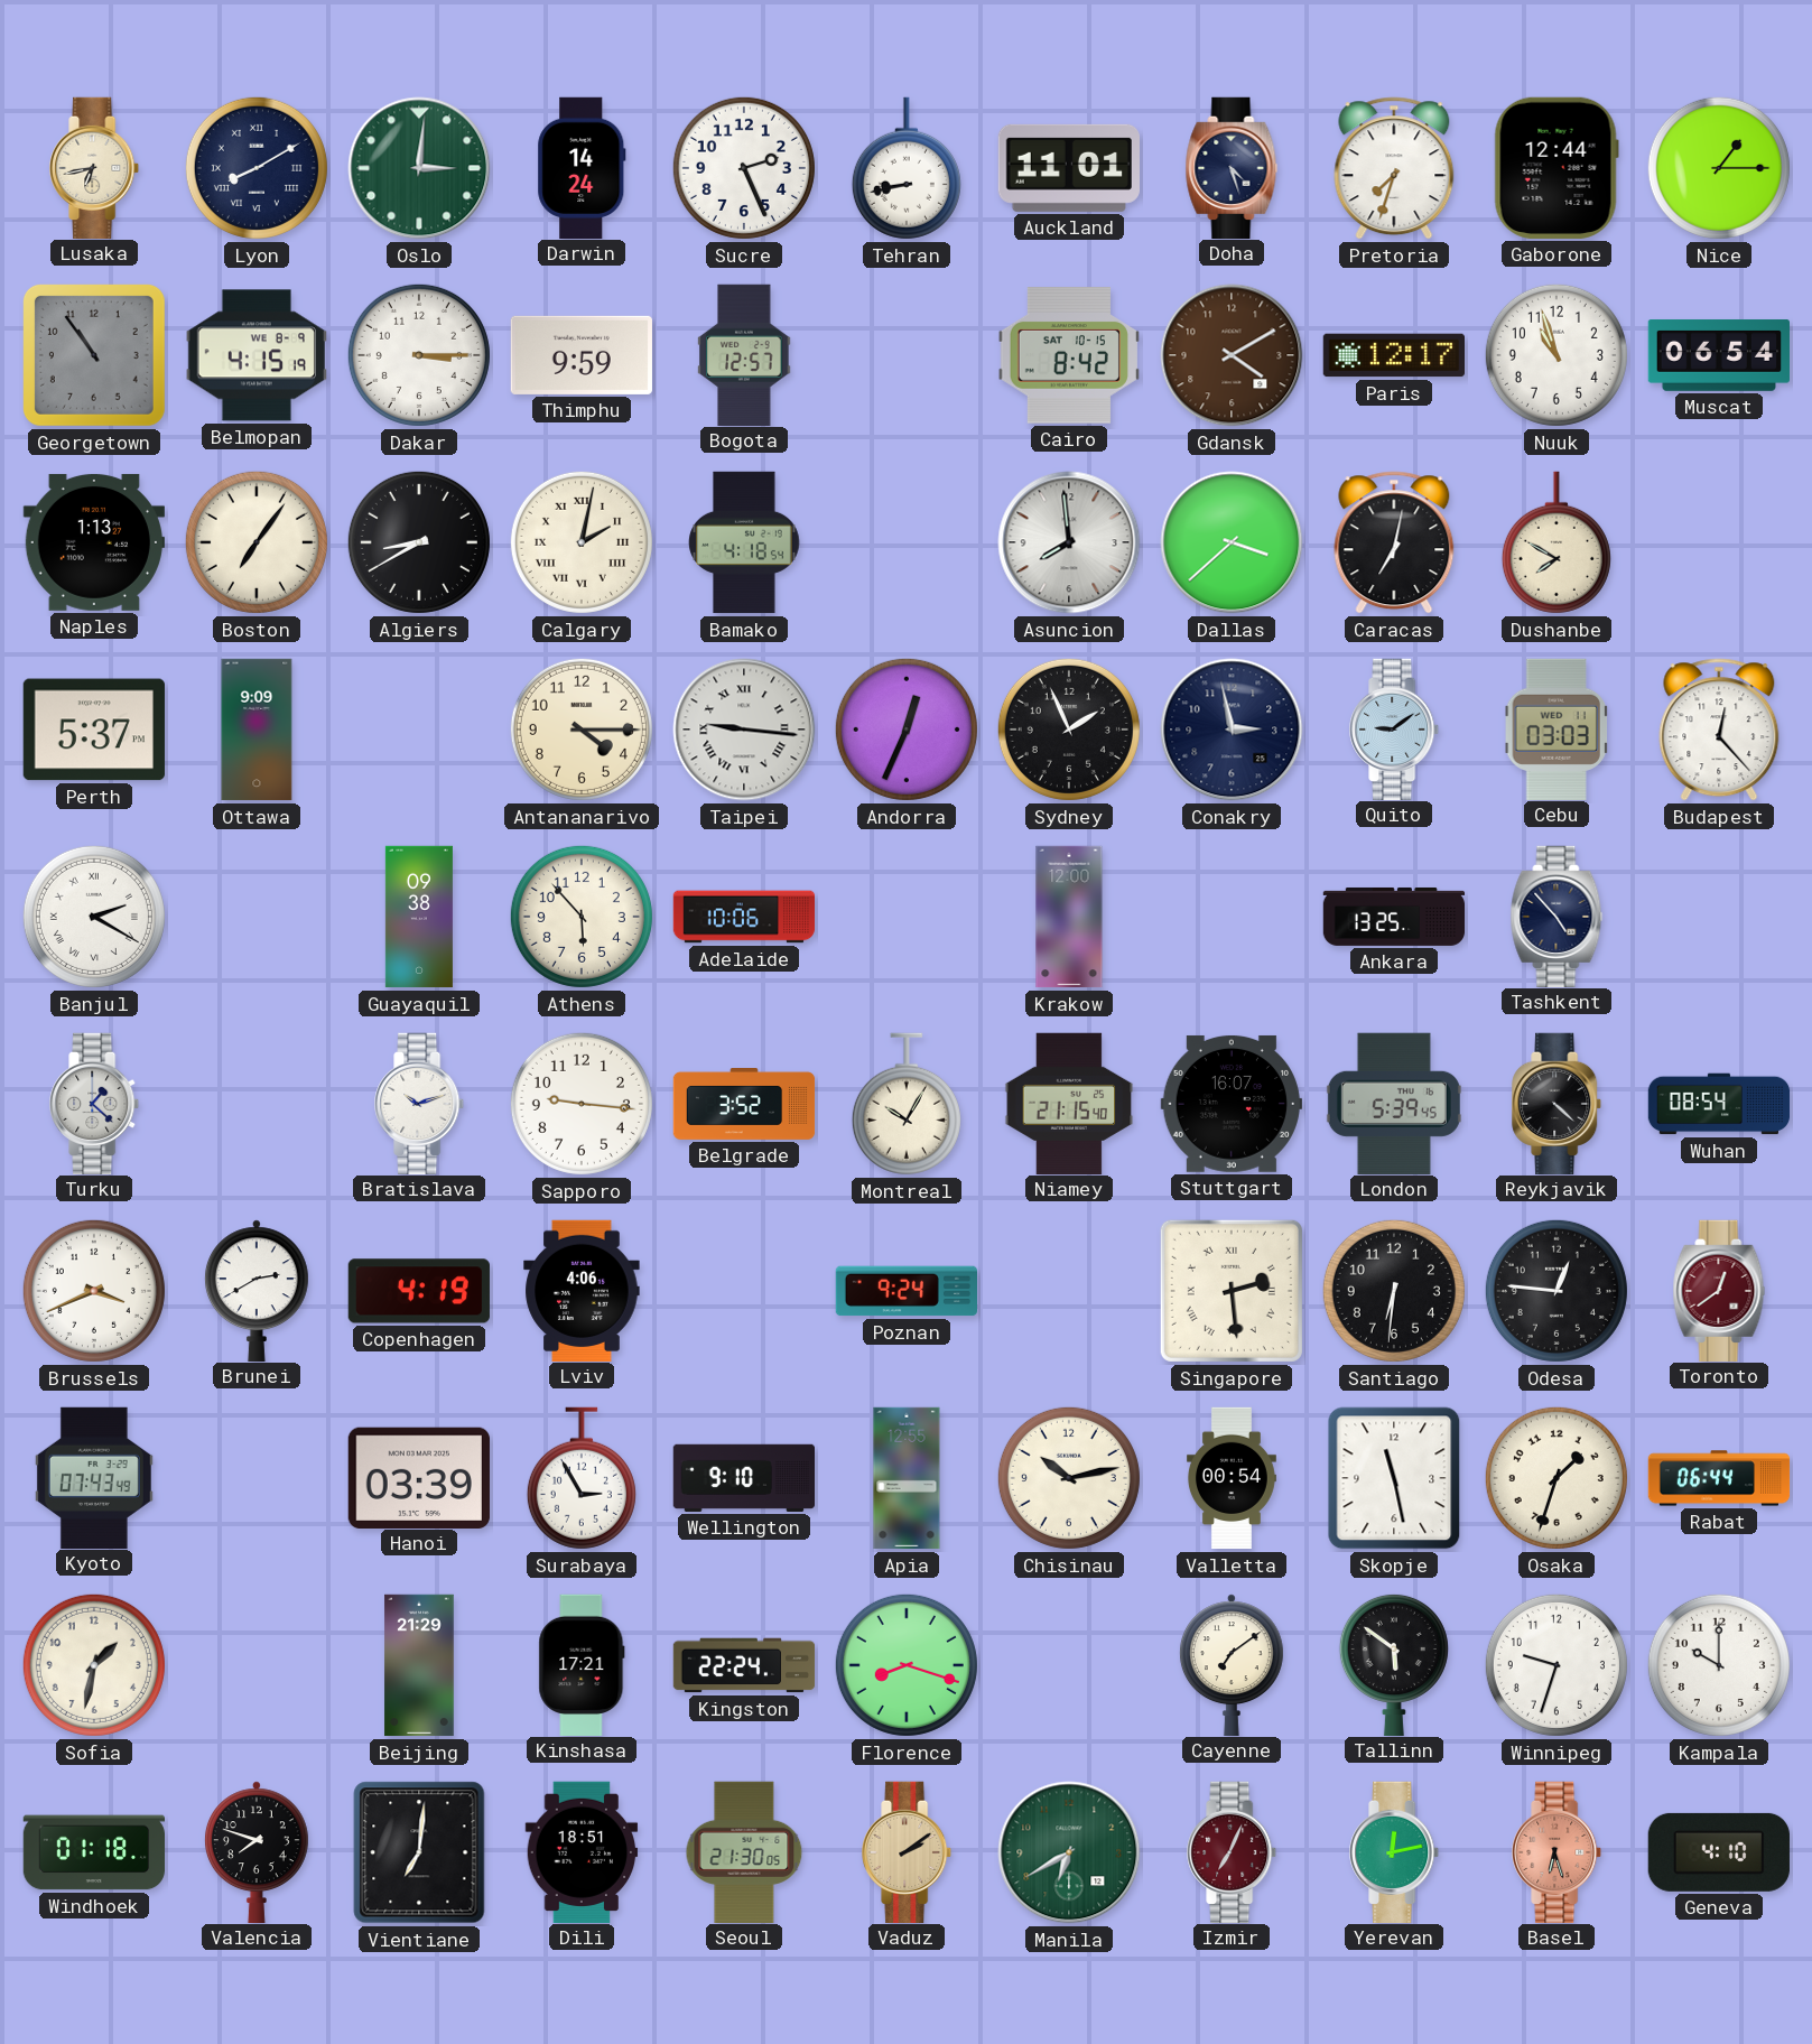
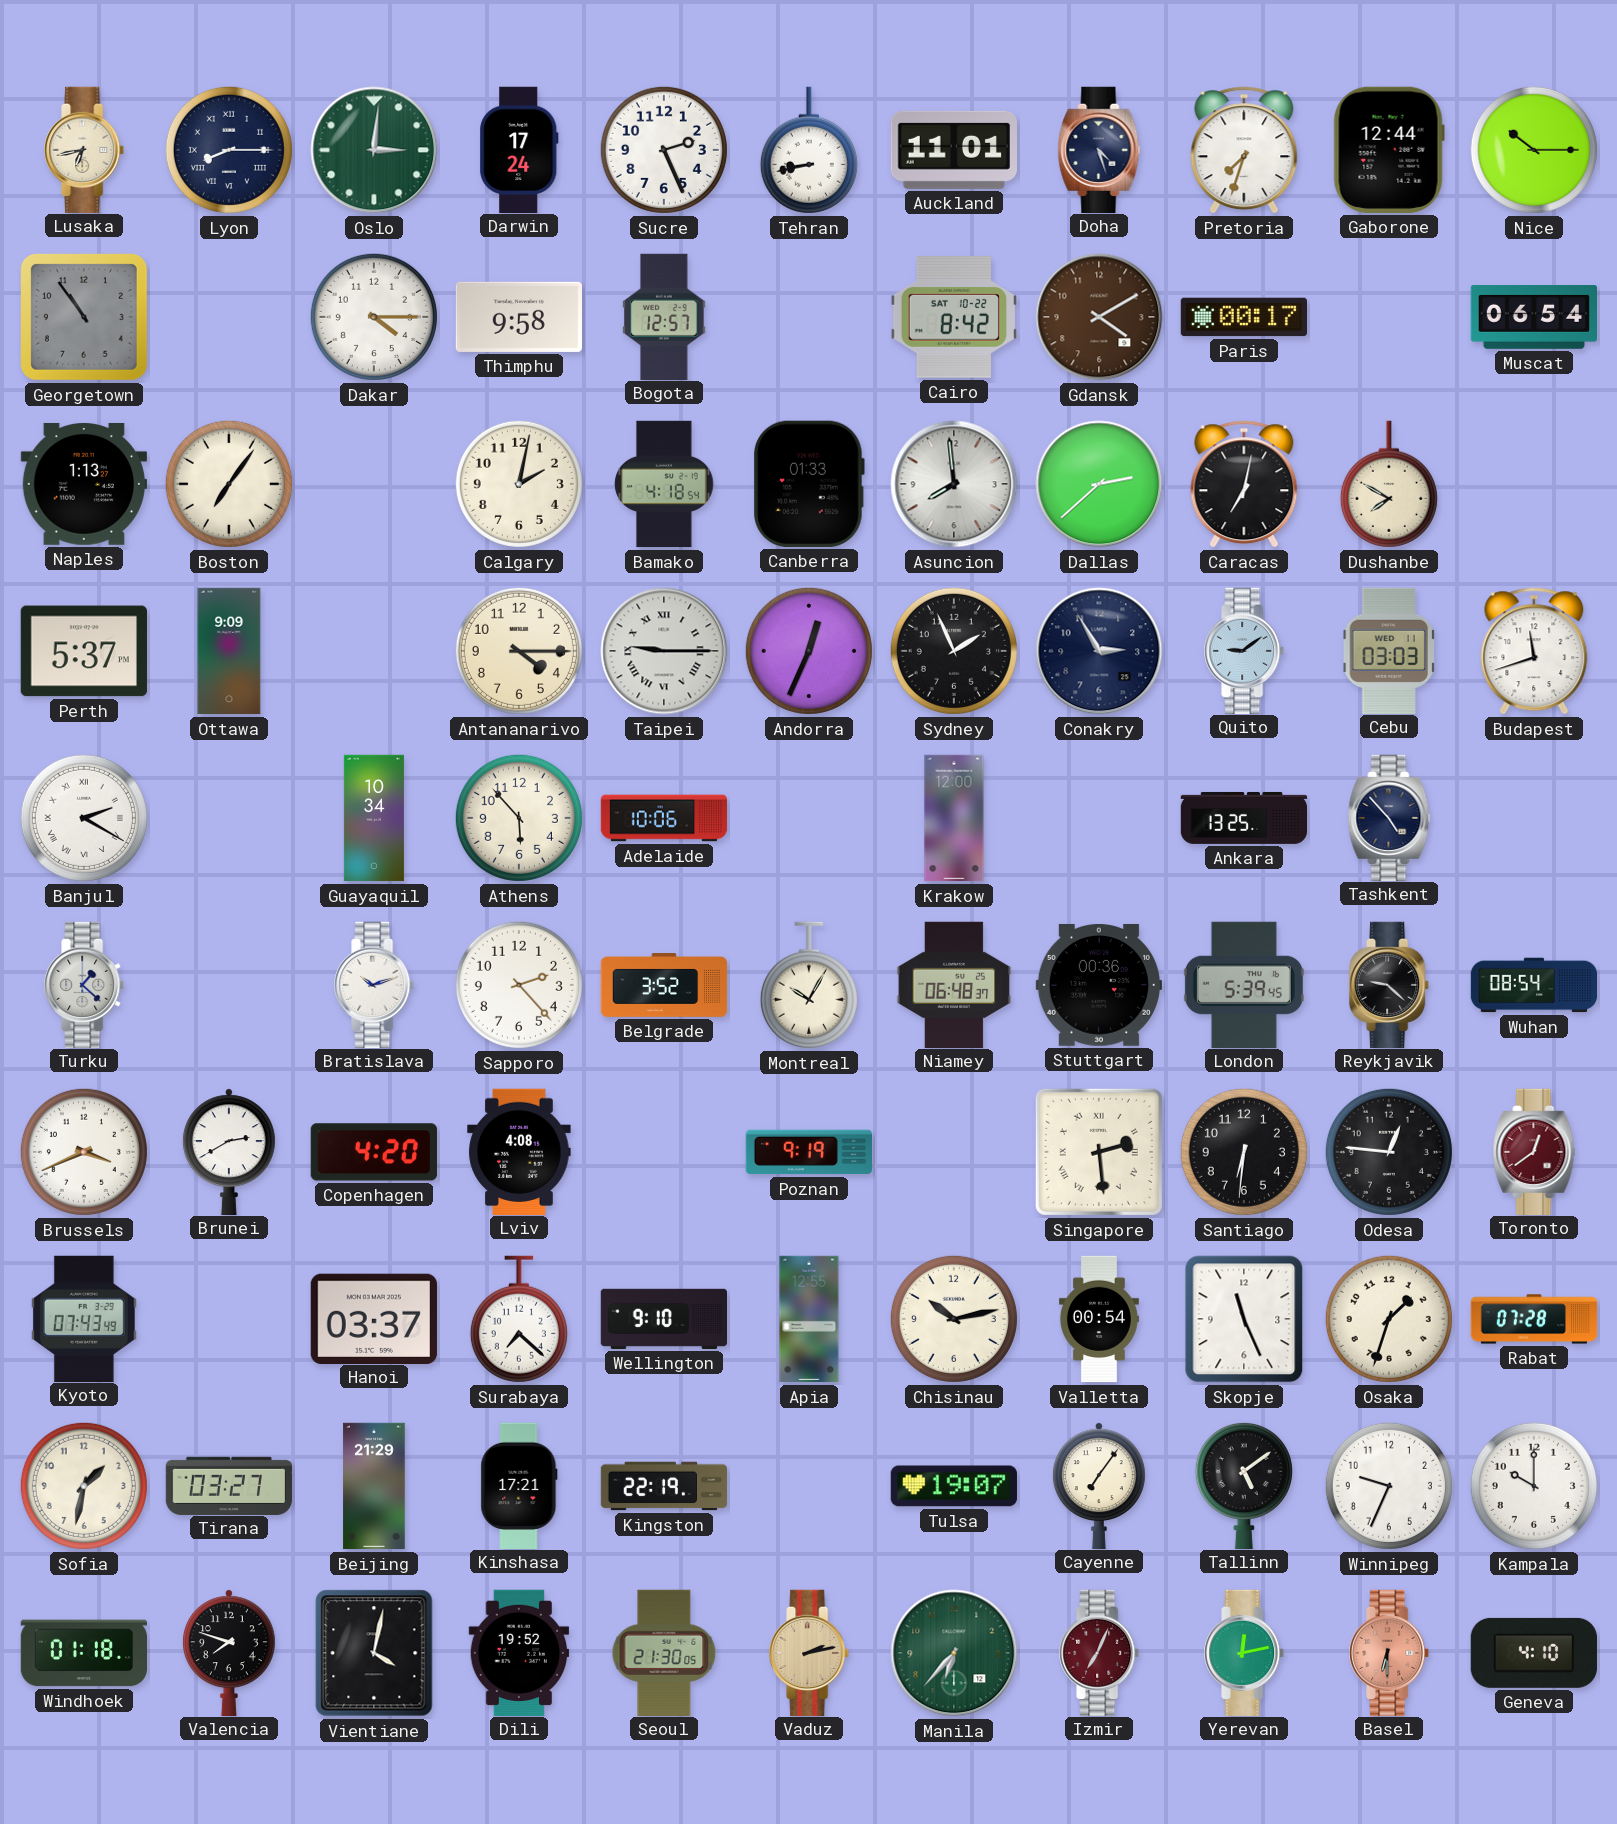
Lyon: 8:10 -> 8:15
Darwin: 14:24 -> 17:24
Nice: 1:15 -> 10:15
Belmopan: 4:15 -> none
Dakar: 3:15 -> 4:15
Thimphu: 9:59 -> 9:58
Cairo date: SAT 10-15 -> SAT 10-22
Paris: 12:17 -> 00:17
Nuuk: 10:57 -> none
Algiers: 8:40 -> none
Calgary numerals: Roman -> Arabic
Canberra: none -> 01:33
Dallas: 3:38 -> 2:38
Taipei: 9:16 -> 9:15
Conakry: 2:58 -> 2:55
Budapest: 12:23 -> 11:42
Guayaquil: 09:38 -> 10:34
Sapporo: 9:16 -> 2:23
Niamey: 21:15 -> 06:48
Stuttgart: 16:07 -> 00:36
Reykjavik: 4:22 -> 9:22
Copenhagen: 4:19 -> 4:20
Lviv: 4:06 -> 4:08
Poznan: 9:24 -> 9:19
Hanoi: 03:39 -> 03:37
Surabaya: 2:55 -> 7:22
Skopje: 11:28 -> 11:26
Rabat: 06:44 -> 07:28
Tirana: none -> 03:27
Kingston: 22:24 -> 22:19
Florence: 8:18 -> none
Tulsa: none -> 19:07
Cayenne: 7:09 -> 7:06
Tallinn: 5:51 -> 5:09
Winnipeg: 9:33 -> 9:34
Vientiane: 7:01 -> 4:02
Dili: 18:51 -> 19:52
Vaduz: 2:09 -> 2:13
Manila: 6:40 -> 6:37
Basel: 6:27 -> 6:30
